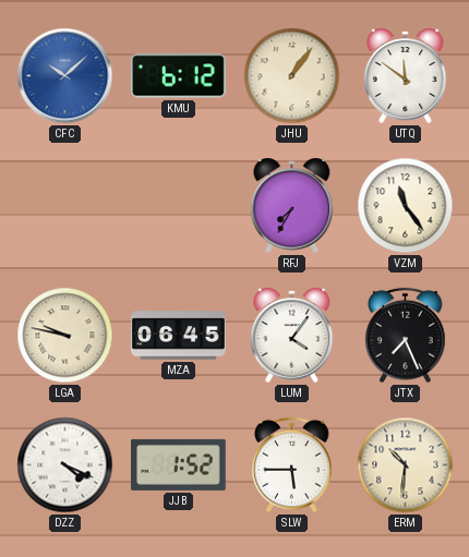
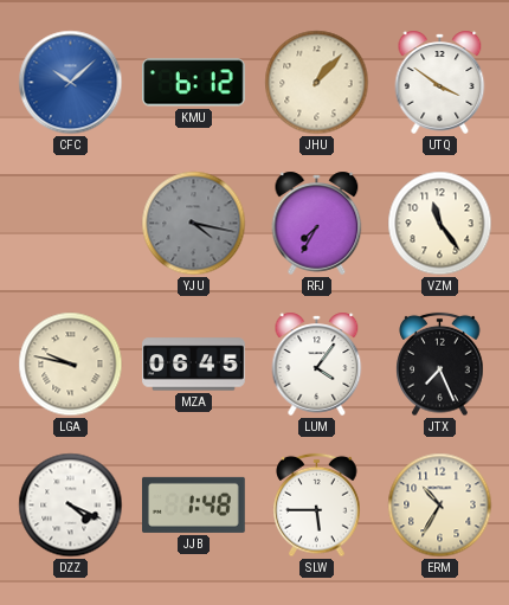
JHU: 1:06 -> 1:07
UTQ: 11:51 -> 3:51
YJU: none -> 4:17
JJB: 1:52 -> 1:48
ERM: 10:31 -> 10:35
